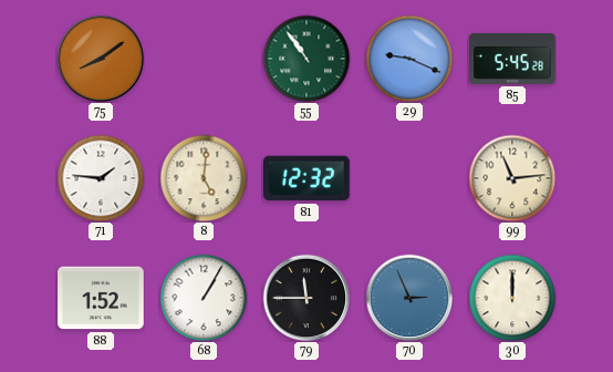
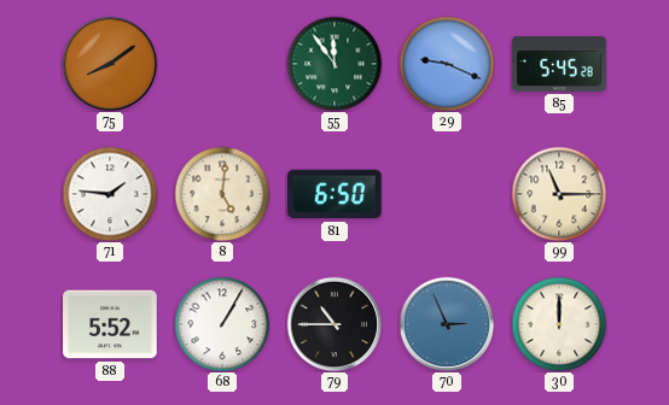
55: 10:54 -> 11:54
81: 12:32 -> 6:50
99: 11:14 -> 11:15
88: 1:52 -> 5:52
79: 11:45 -> 10:45
